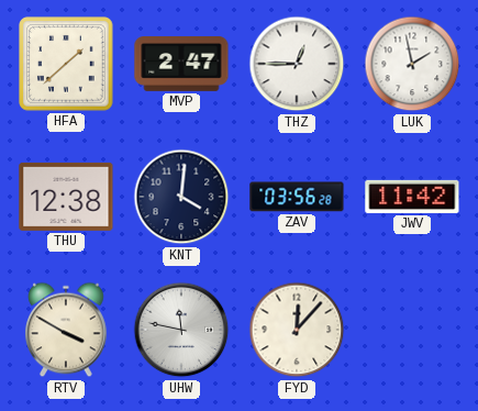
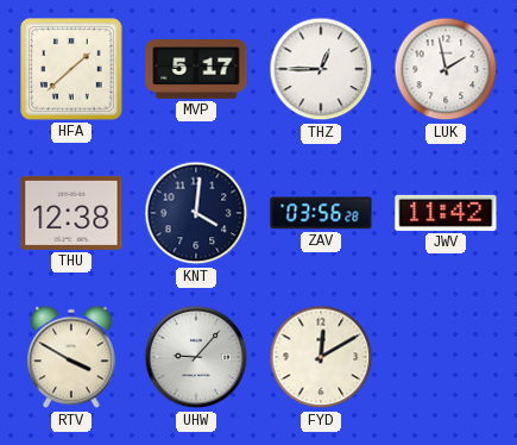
MVP: 2:47 -> 5:17
UHW: 11:47 -> 9:07
FYD: 12:07 -> 12:10
